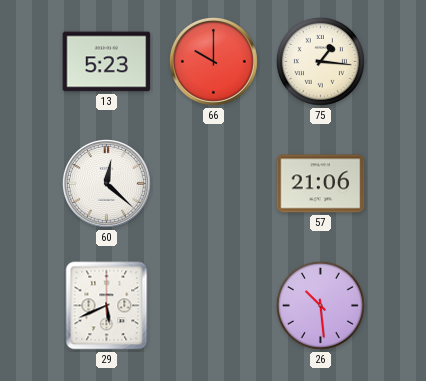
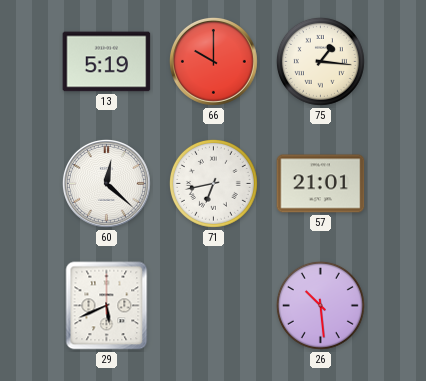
13: 5:23 -> 5:19
71: none -> 6:43
57: 21:06 -> 21:01
